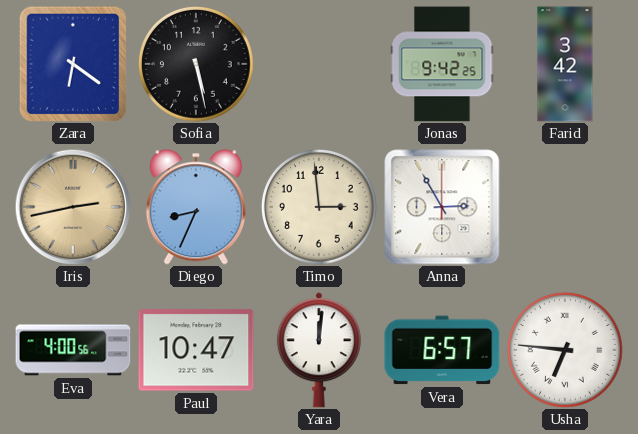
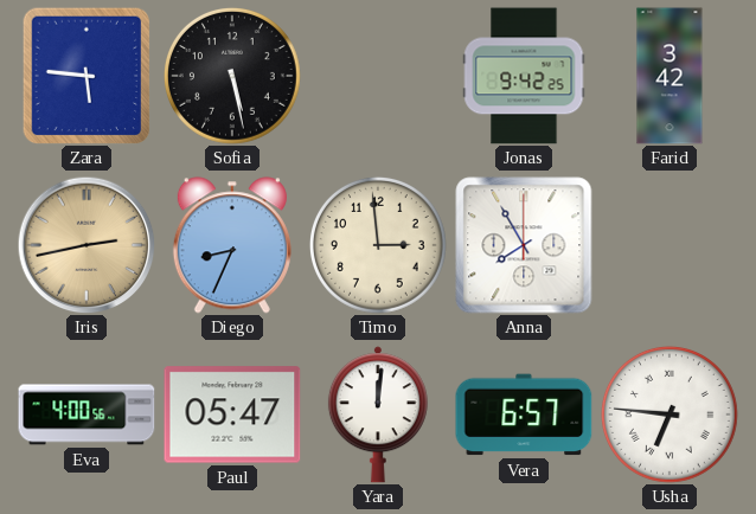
Zara: 6:21 -> 5:46
Anna: 2:55 -> 7:55
Paul: 10:47 -> 05:47
